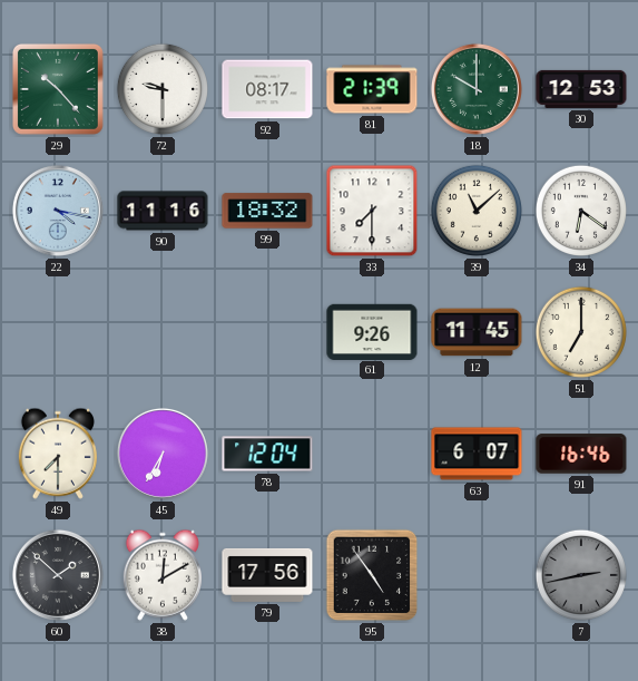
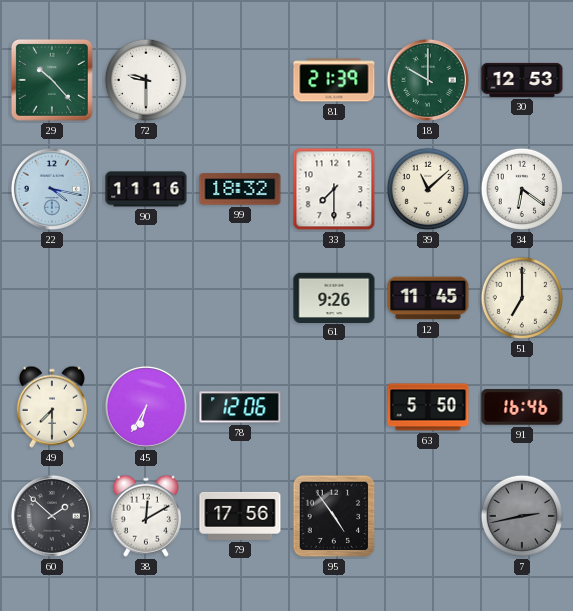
92: 08:17 -> none
78: 12:04 -> 12:06
63: 6:07 -> 5:50
